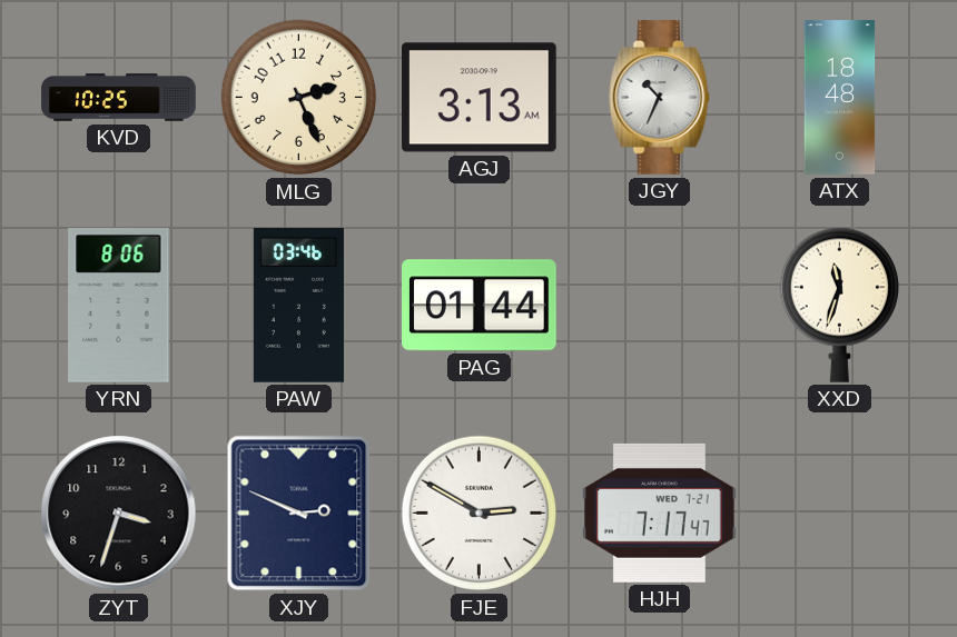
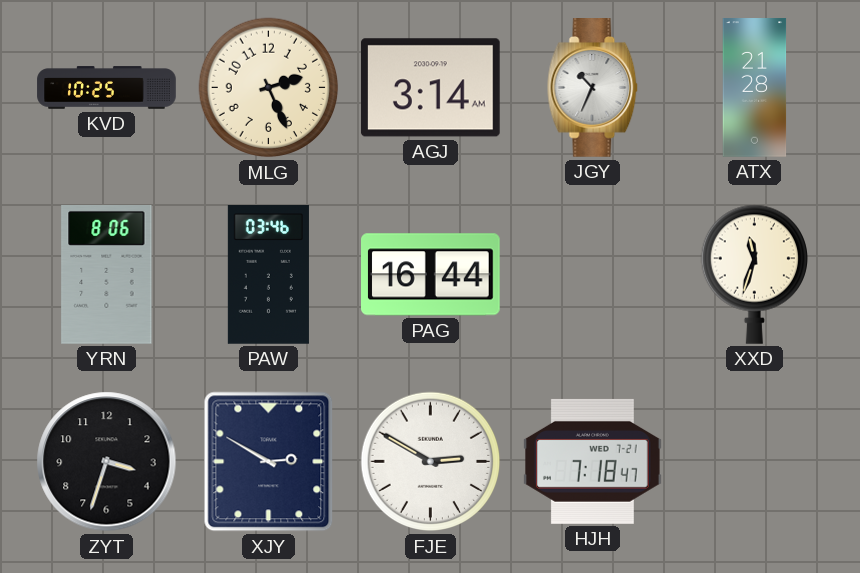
AGJ: 3:13 -> 3:14
ATX: 18:48 -> 21:28
PAG: 01:44 -> 16:44
XJY: 2:49 -> 2:50
HJH: 7:17 -> 7:18
